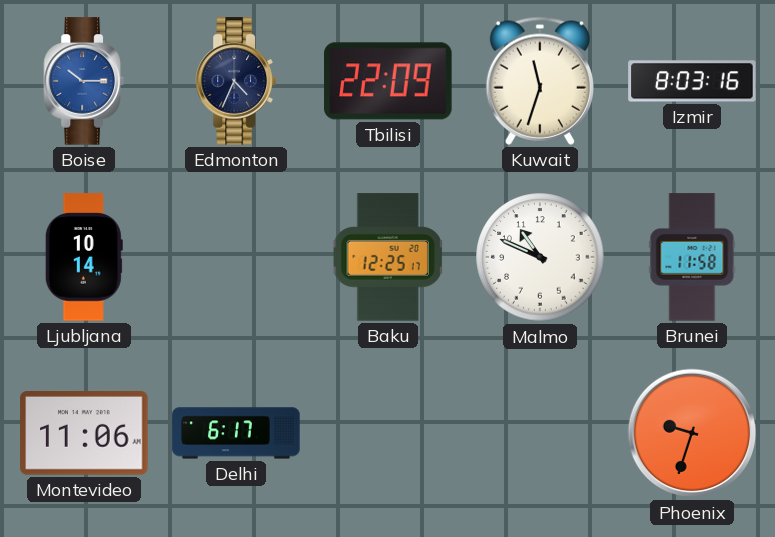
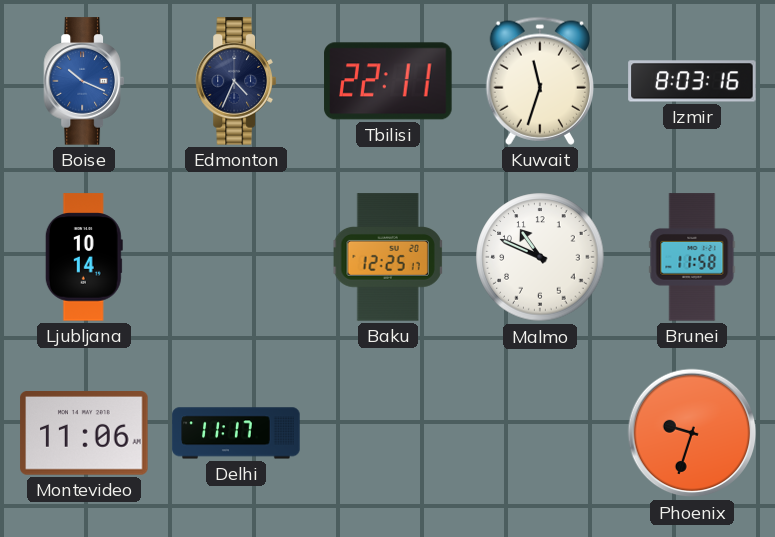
Boise: 10:15 -> 10:19
Tbilisi: 22:09 -> 22:11
Delhi: 6:17 -> 11:17
